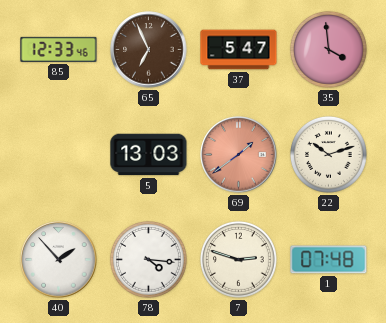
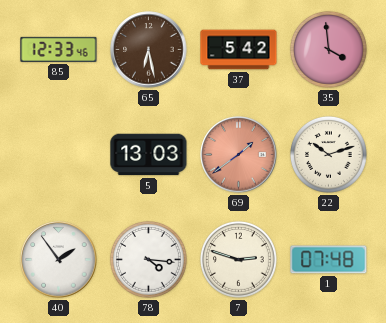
65: 6:56 -> 6:28
37: 5:47 -> 5:42
40: 1:53 -> 1:54
